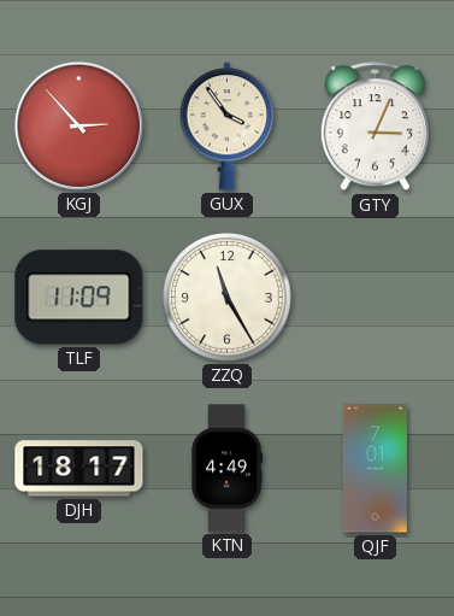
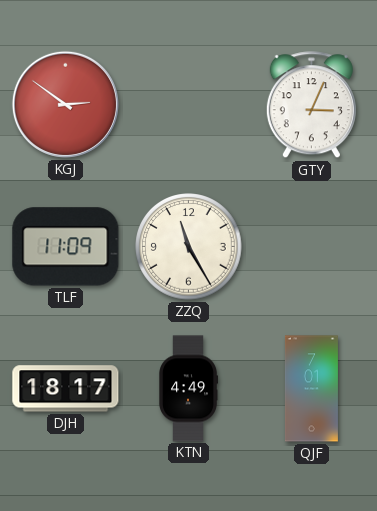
KGJ: 2:53 -> 2:51
GUX: 3:54 -> none
